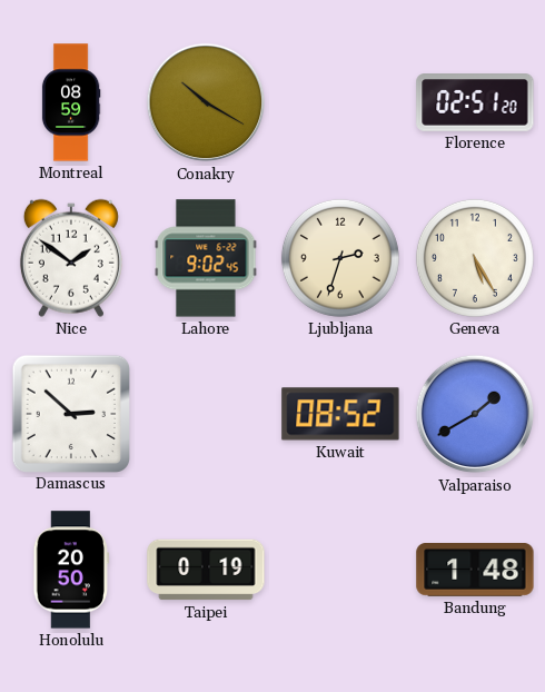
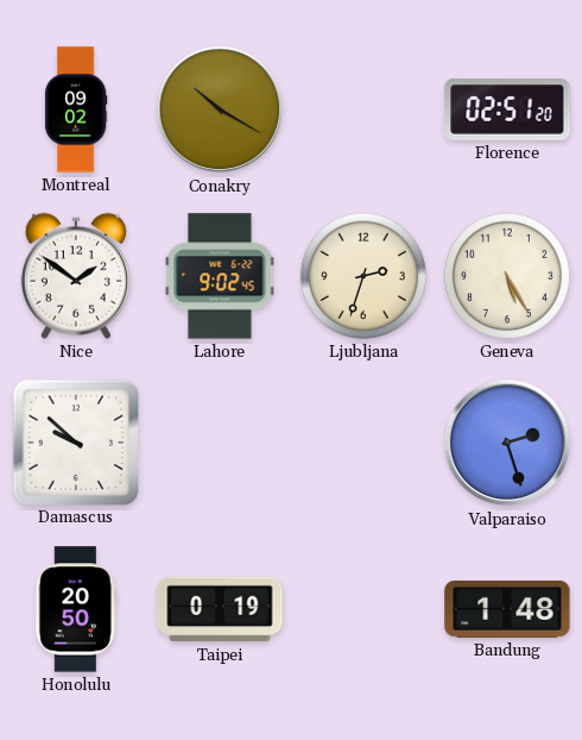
Montreal: 08:59 -> 09:02
Damascus: 2:52 -> 9:52
Kuwait: 08:52 -> none
Valparaiso: 1:40 -> 2:27
